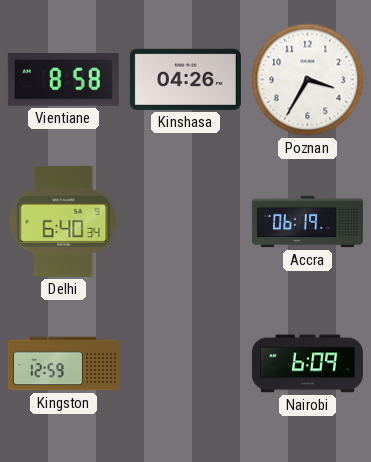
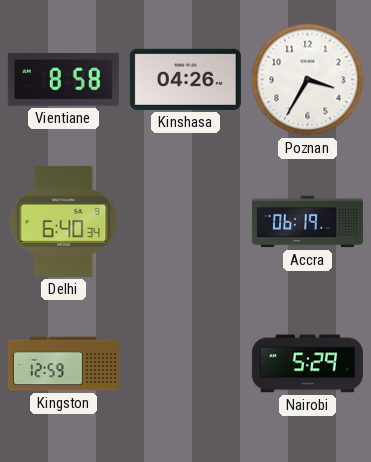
Nairobi: 6:09 -> 5:29
